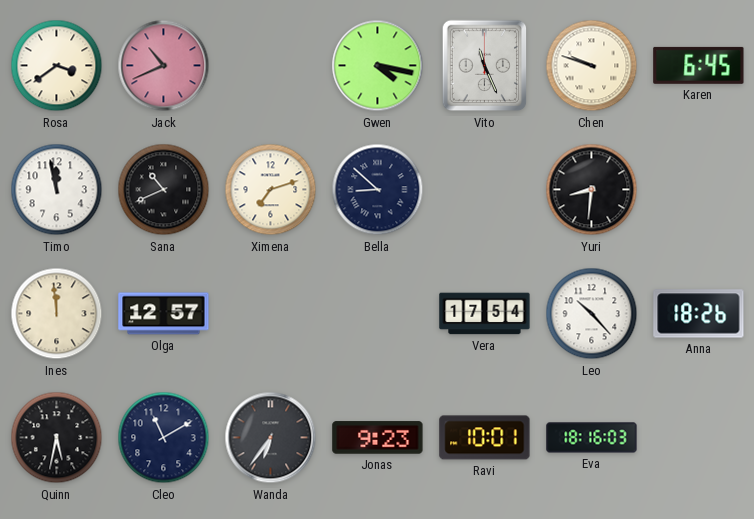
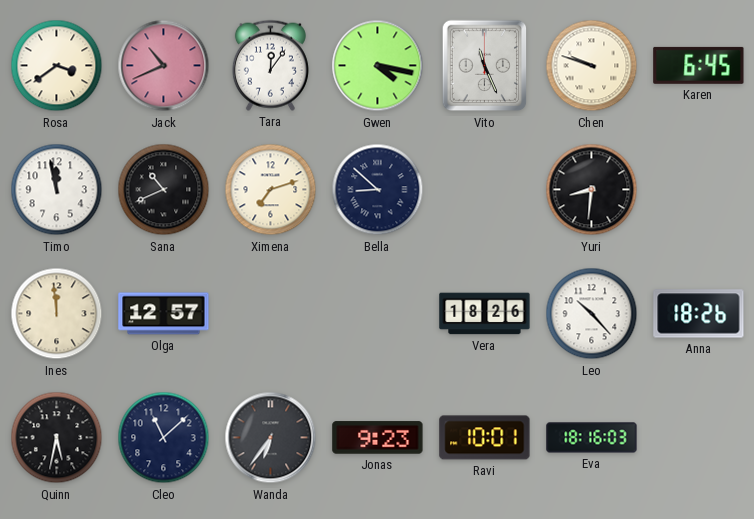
Tara: none -> 12:06
Vera: 17:54 -> 18:26
Cleo: 11:10 -> 11:08
